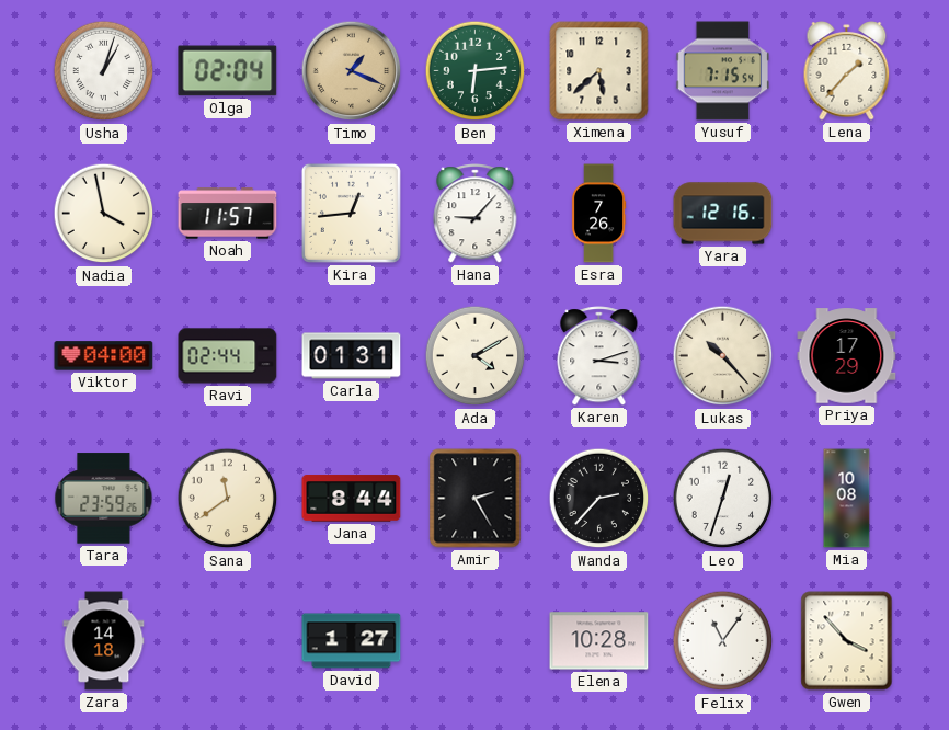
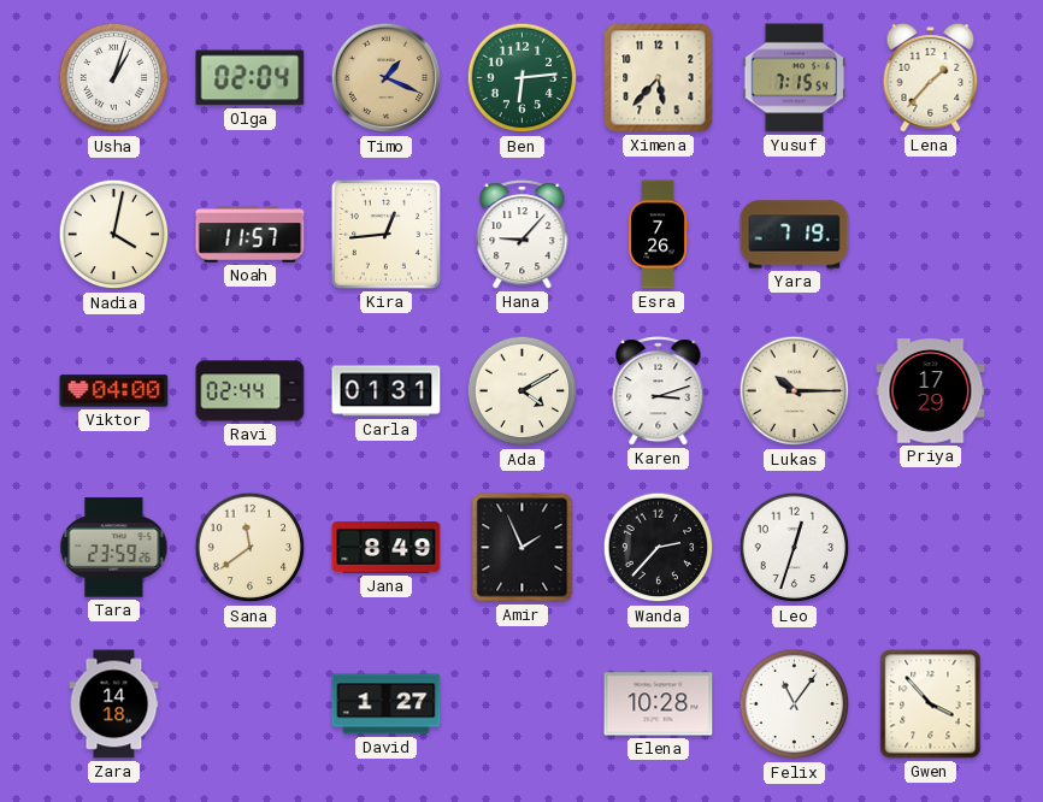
Ximena: 5:38 -> 5:37
Nadia: 3:58 -> 4:02
Yara: 12:16 -> 7:19
Lukas: 10:23 -> 10:15
Jana: 8:44 -> 8:49
Amir: 2:25 -> 1:56
Mia: 10:08 -> none
